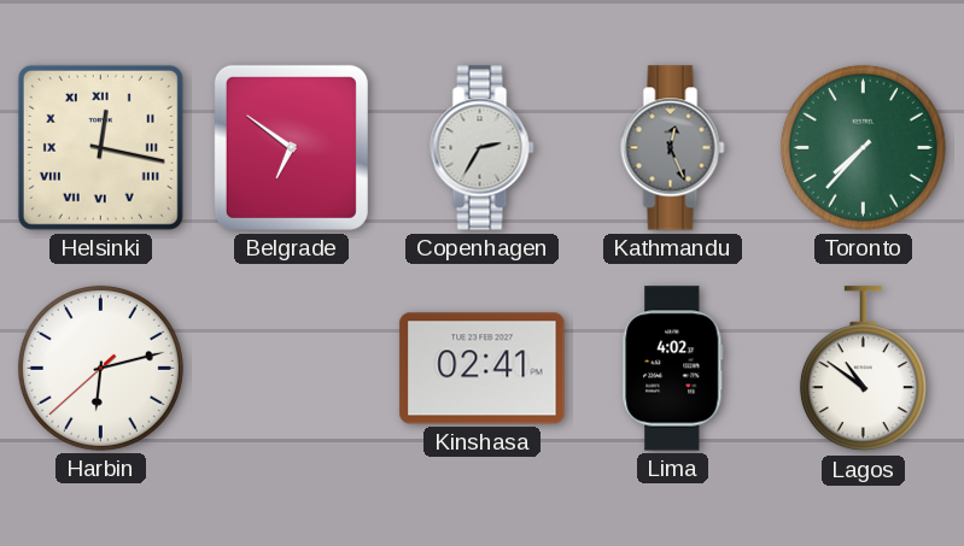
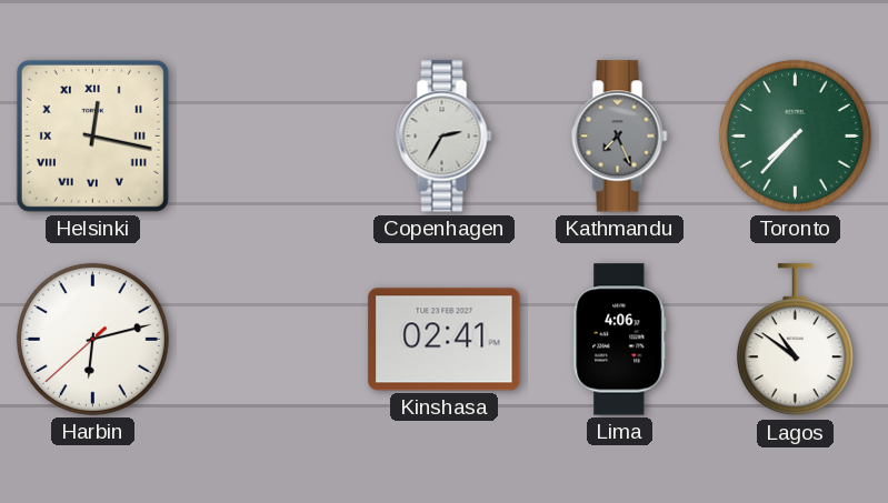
Belgrade: 6:51 -> none
Kathmandu: 12:26 -> 7:26
Lima: 4:02 -> 4:06
